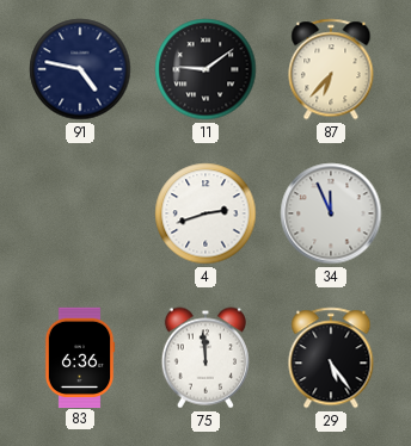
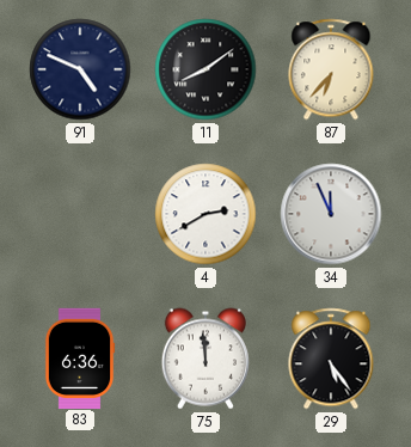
91: 4:47 -> 4:49
11: 9:09 -> 8:09
4: 2:42 -> 2:40
